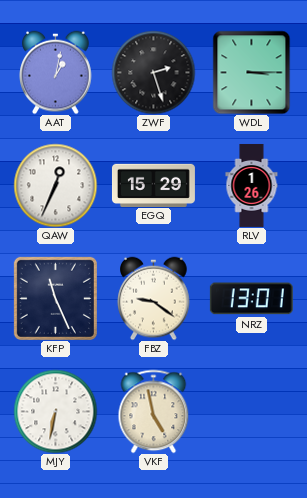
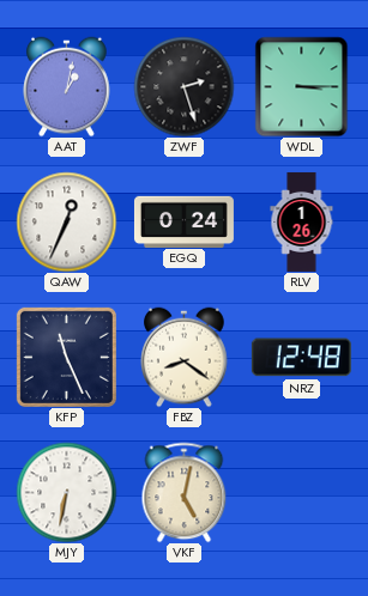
EGQ: 15:29 -> 0:24
FBZ: 9:21 -> 8:21
NRZ: 13:01 -> 12:48
VKF: 4:58 -> 5:02
